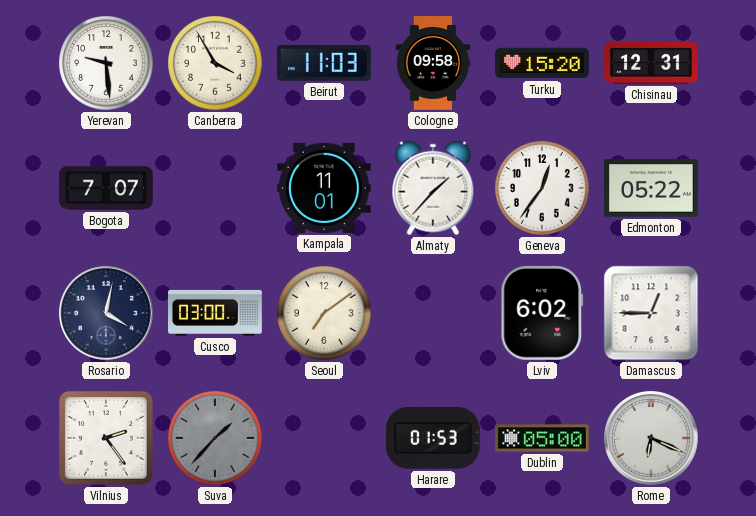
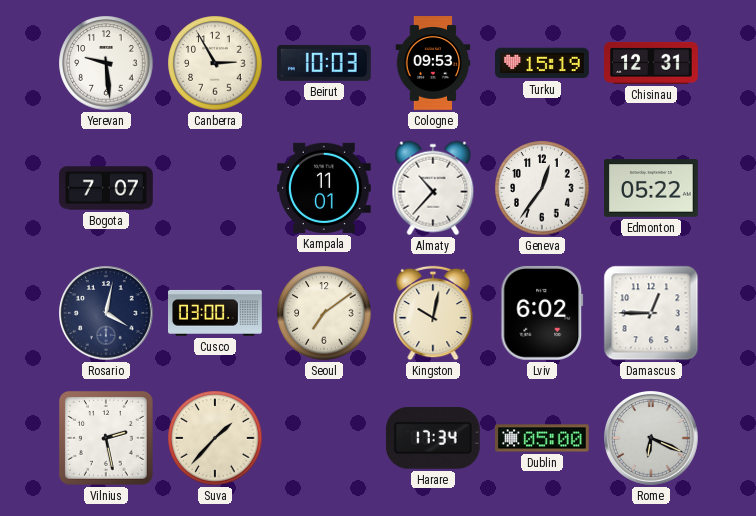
Canberra: 3:55 -> 2:55
Beirut: 11:03 -> 10:03
Cologne: 09:58 -> 09:53
Turku: 15:20 -> 15:19
Almaty: 1:37 -> 10:37
Kingston: none -> 10:02
Vilnius: 2:24 -> 2:28
Suva dial: grey -> cream
Harare: 01:53 -> 17:34
